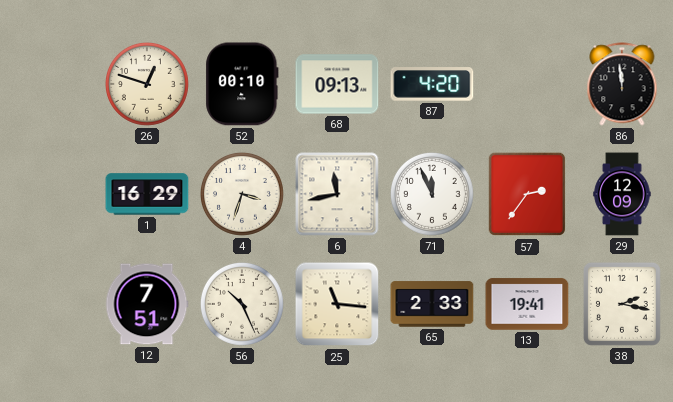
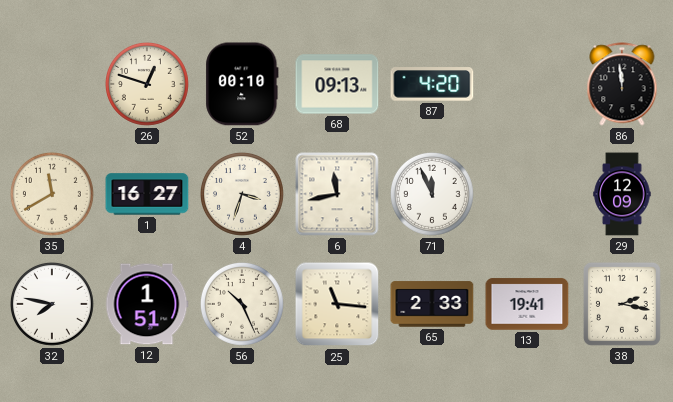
35: none -> 11:40
1: 16:29 -> 16:27
57: 2:36 -> none
32: none -> 7:47
12: 7:51 -> 1:51
